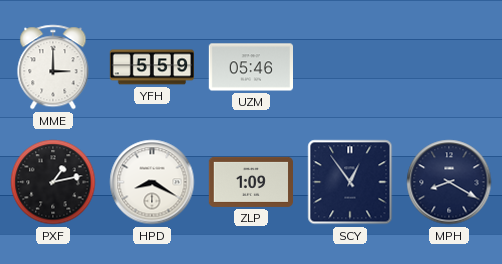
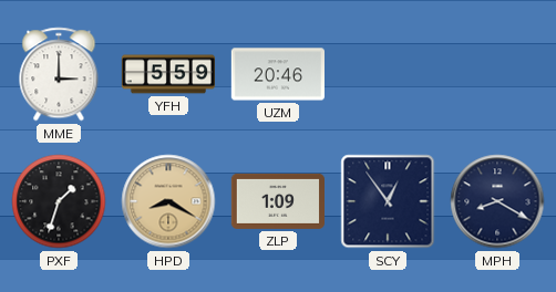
UZM: 05:46 -> 20:46
PXF: 1:13 -> 1:33
HPD dial: white -> champagne
